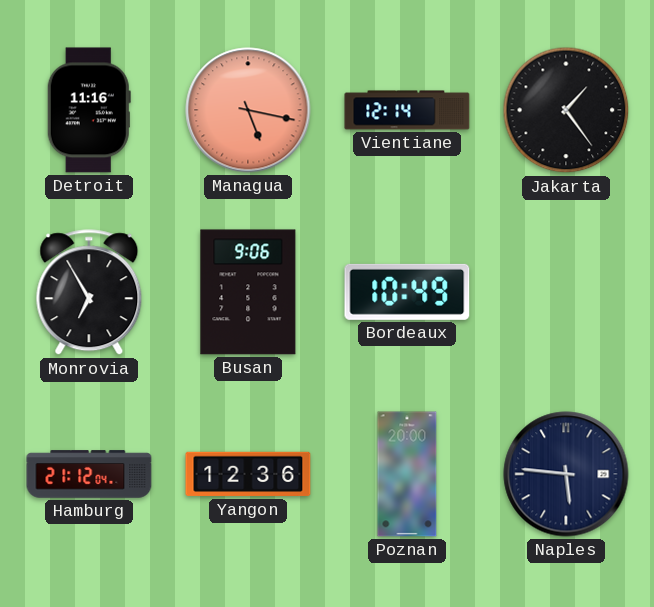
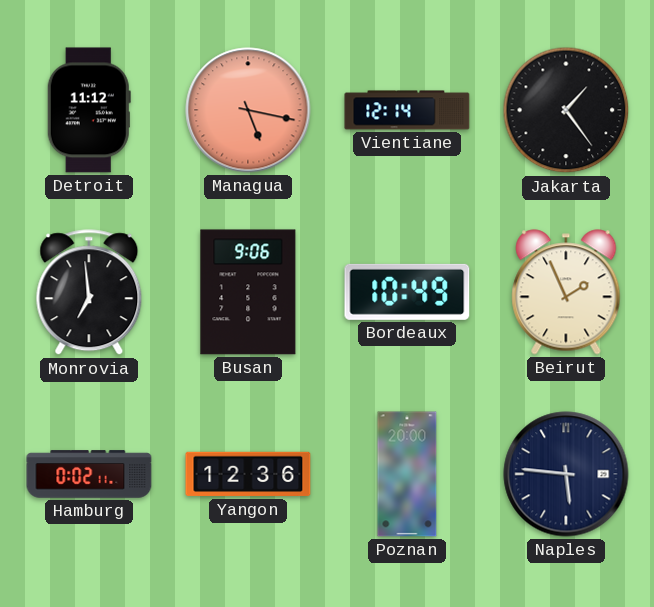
Detroit: 11:16 -> 11:12
Monrovia: 6:55 -> 6:59
Beirut: none -> 1:56
Hamburg: 21:12 -> 0:02
